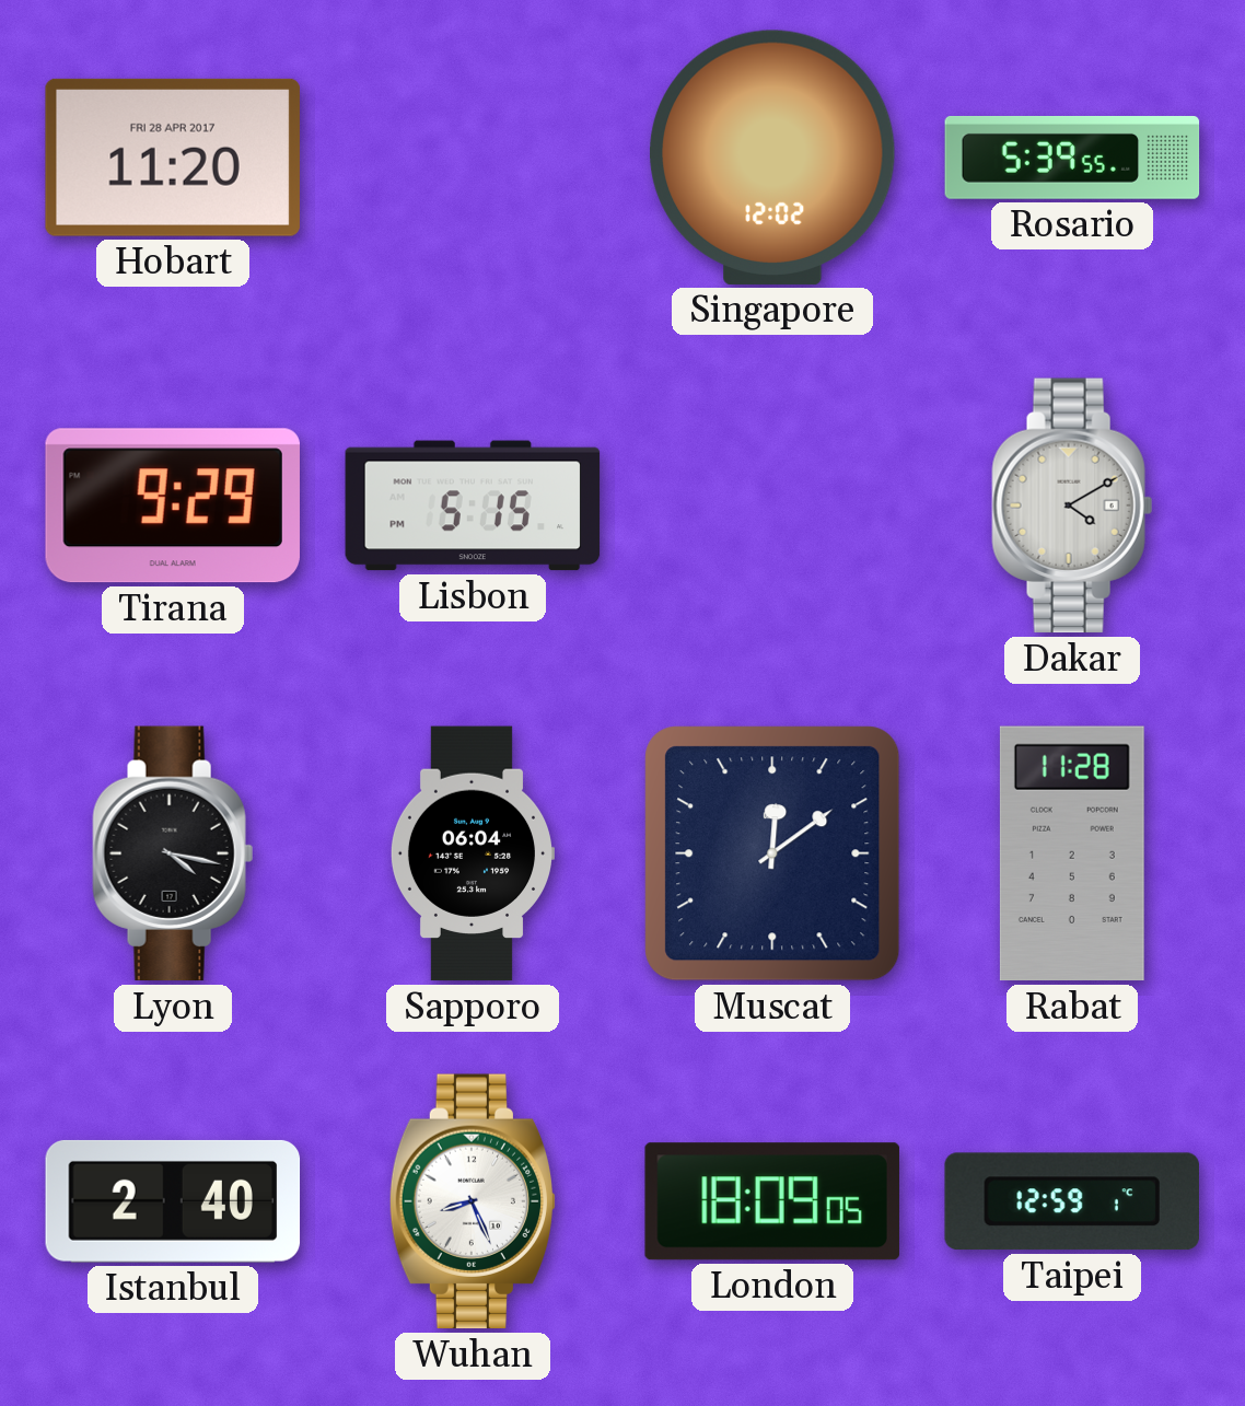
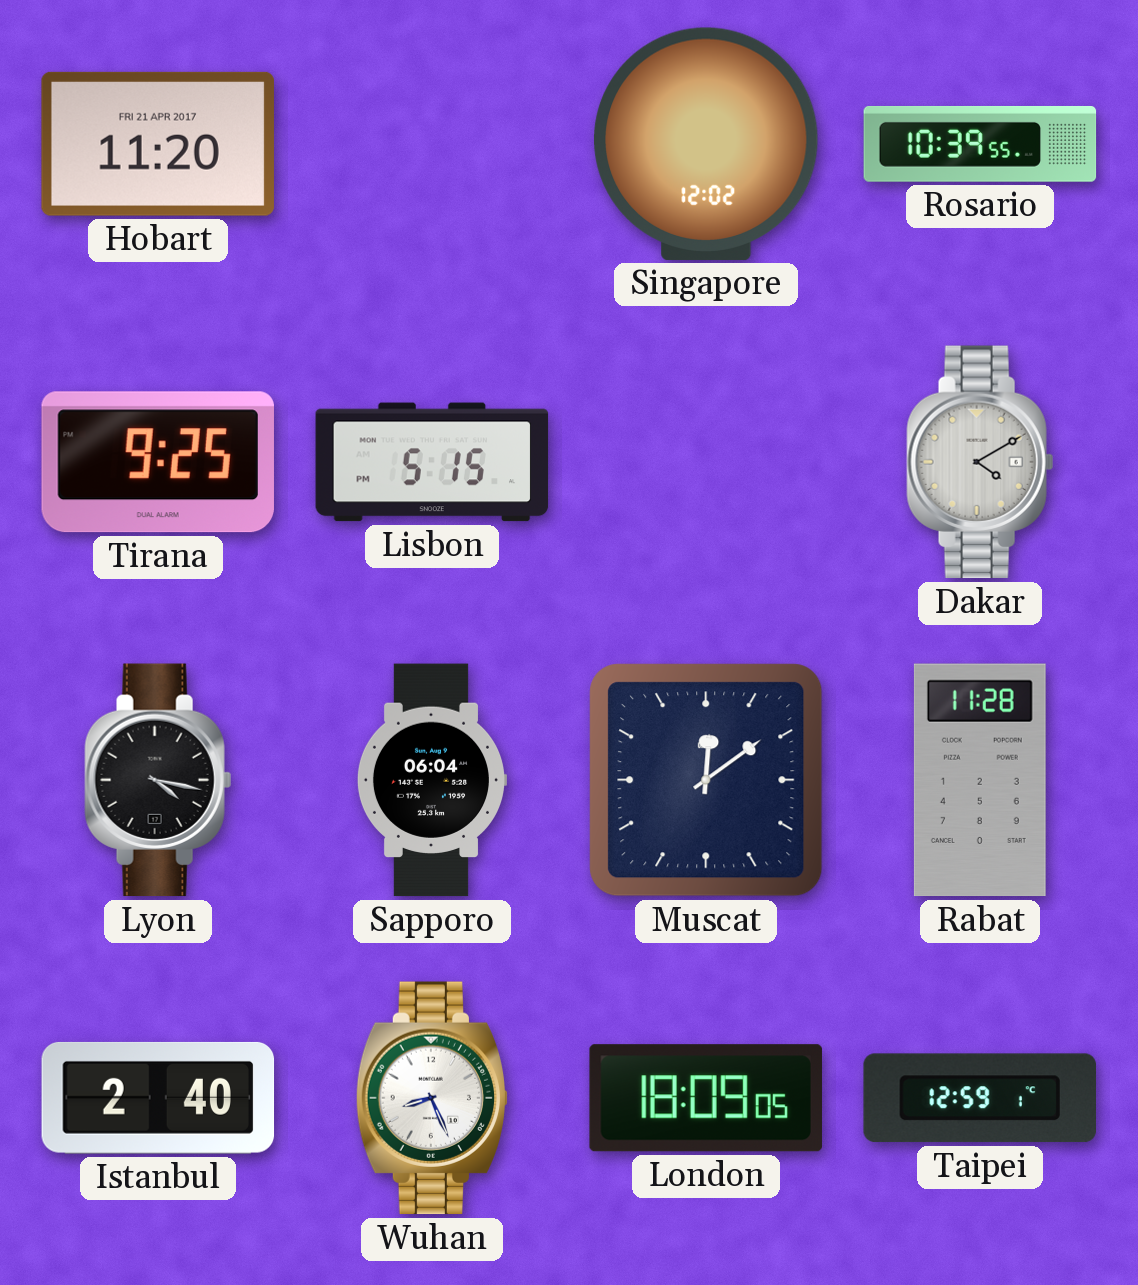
Hobart date: FRI 28 APR 2017 -> FRI 21 APR 2017
Rosario: 5:39 -> 10:39
Tirana: 9:29 -> 9:25
